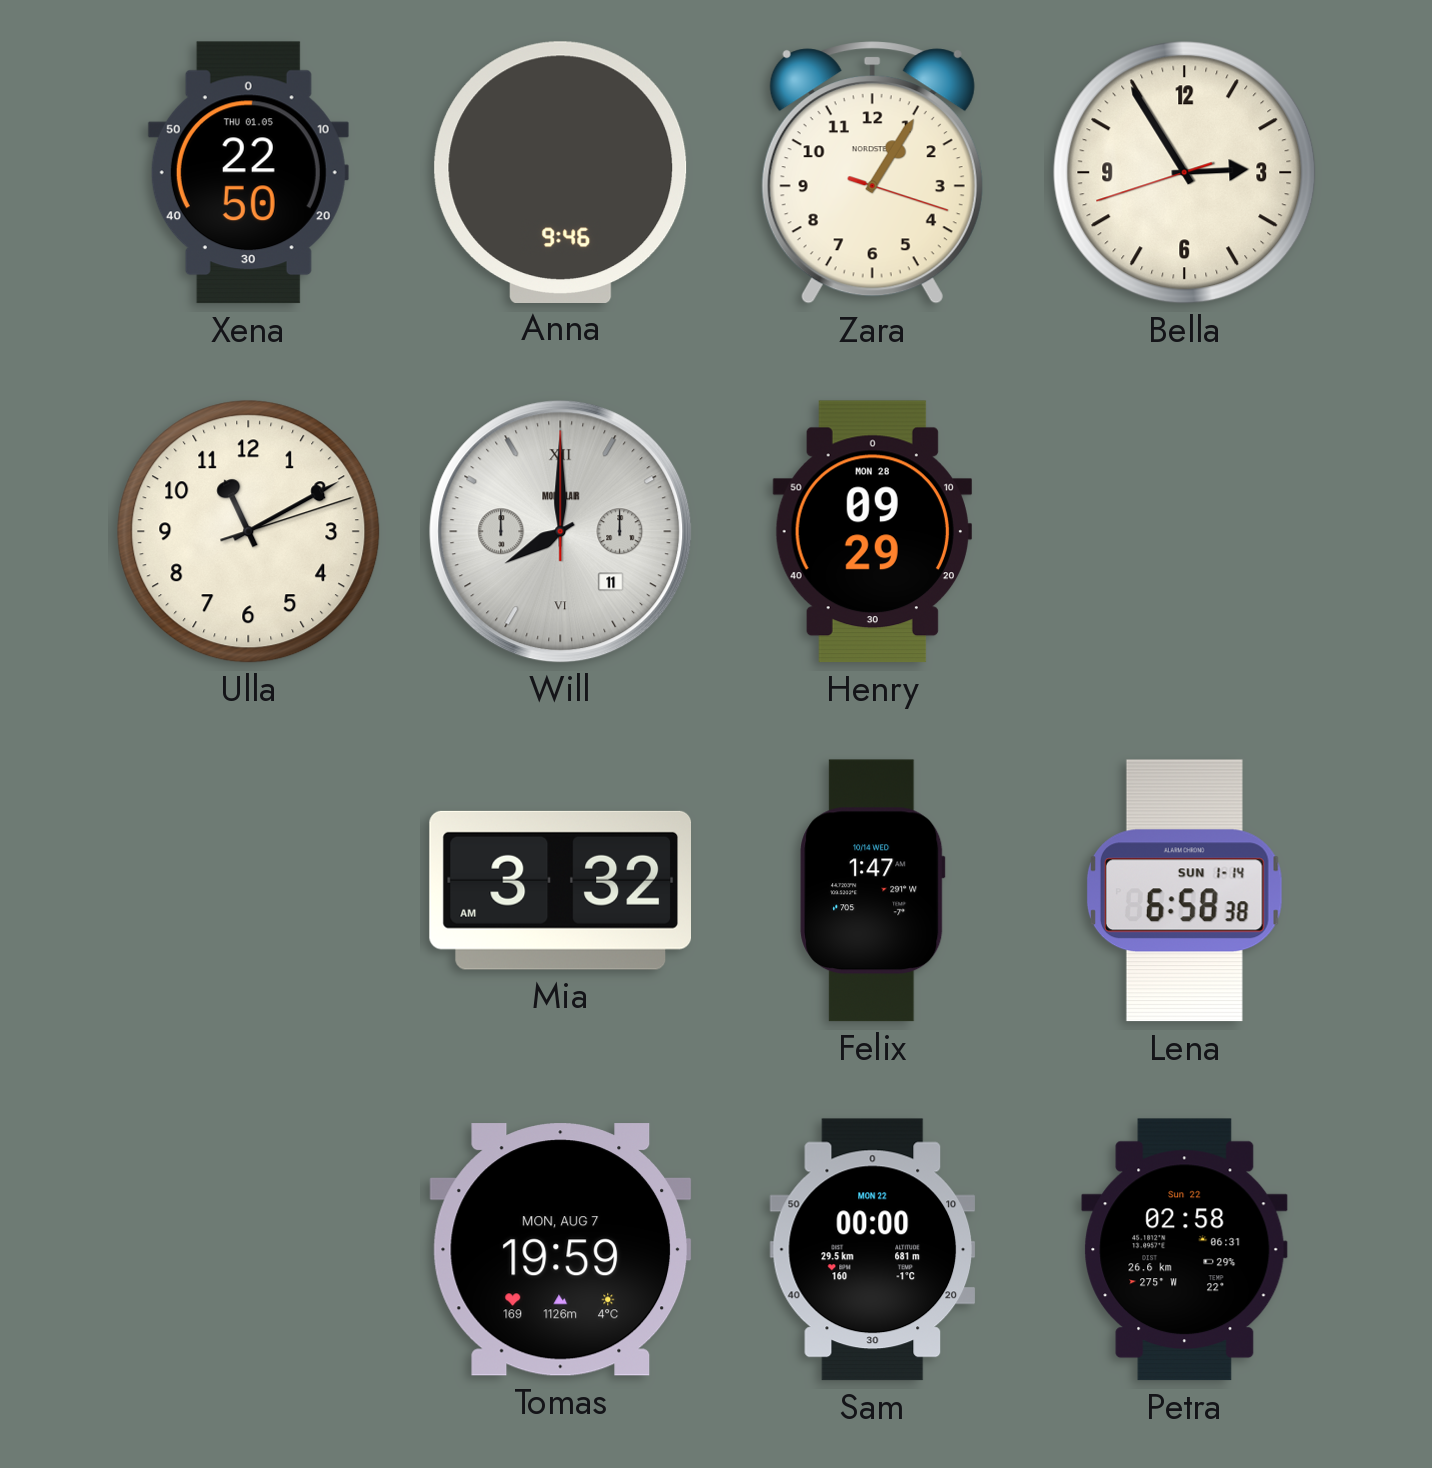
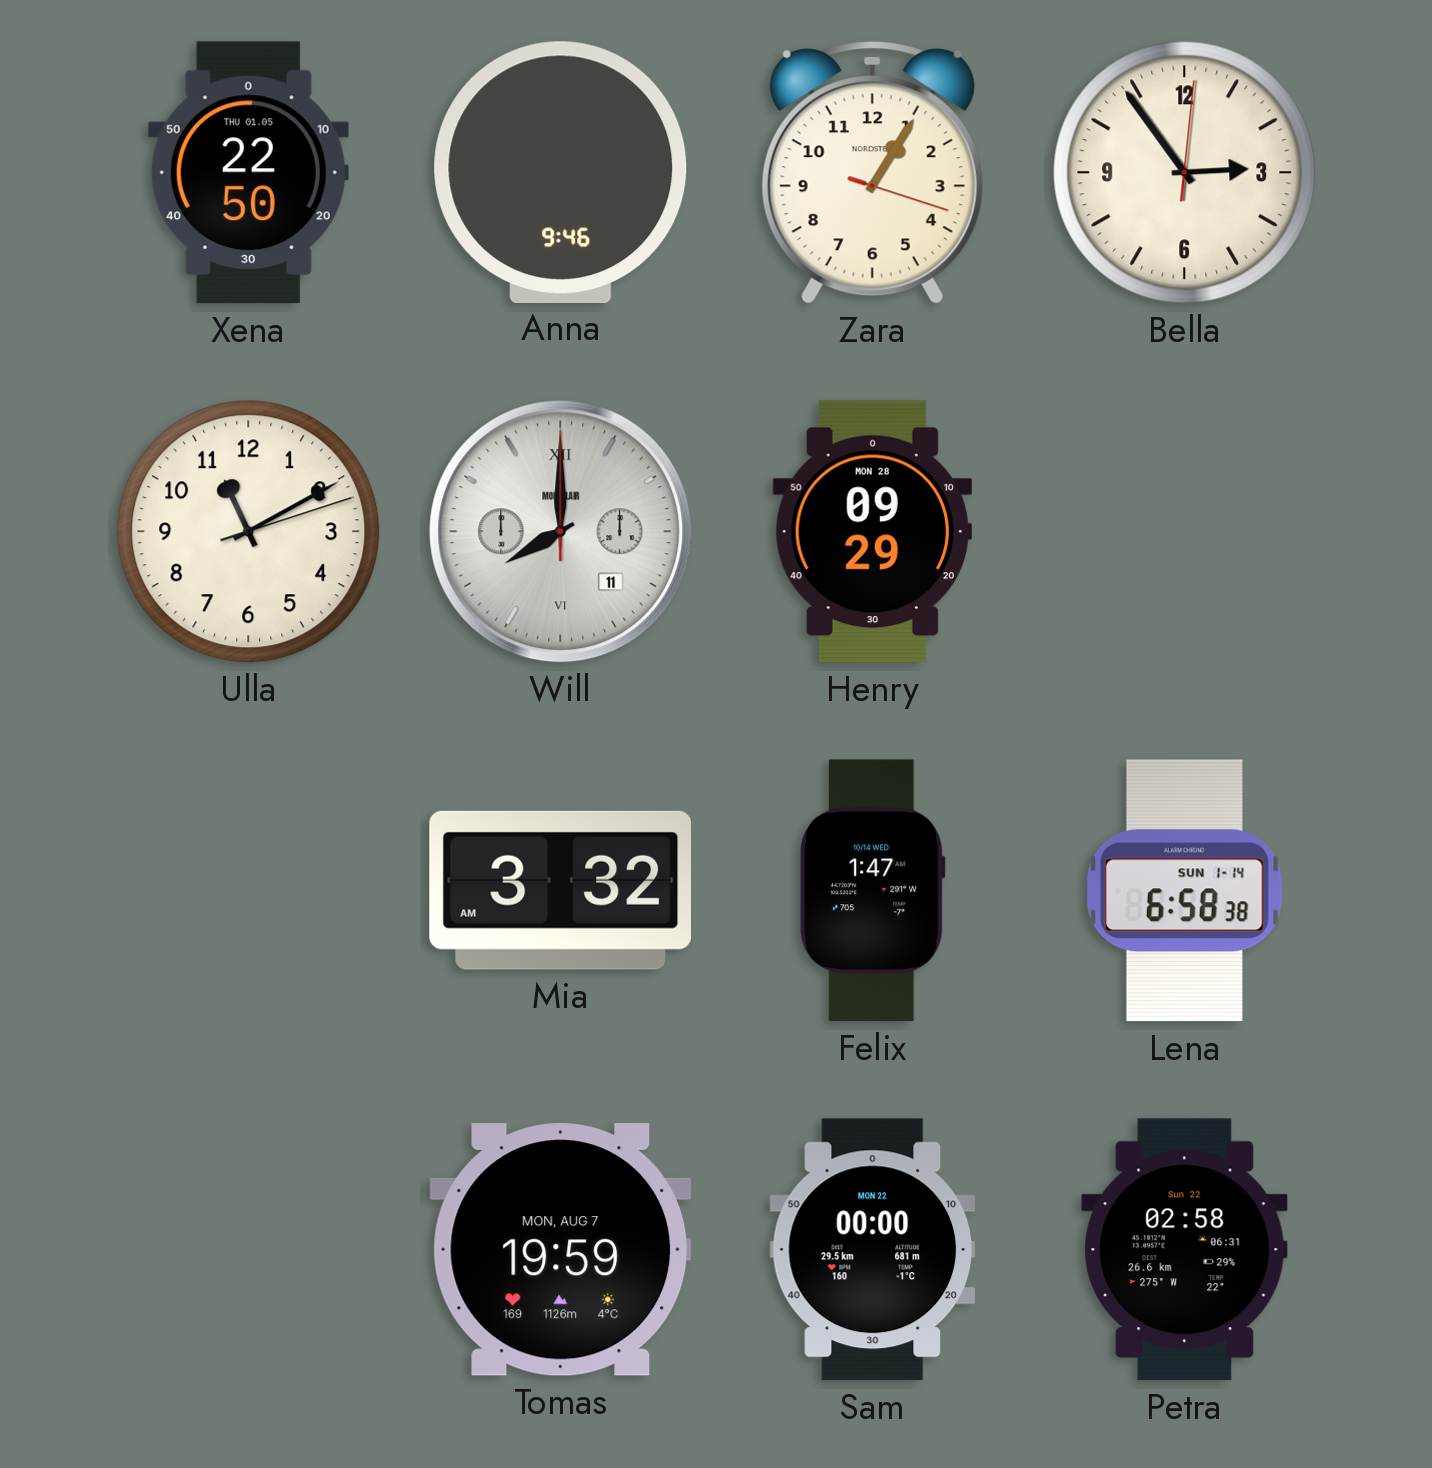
Bella: 2:54:42 -> 2:54:01
